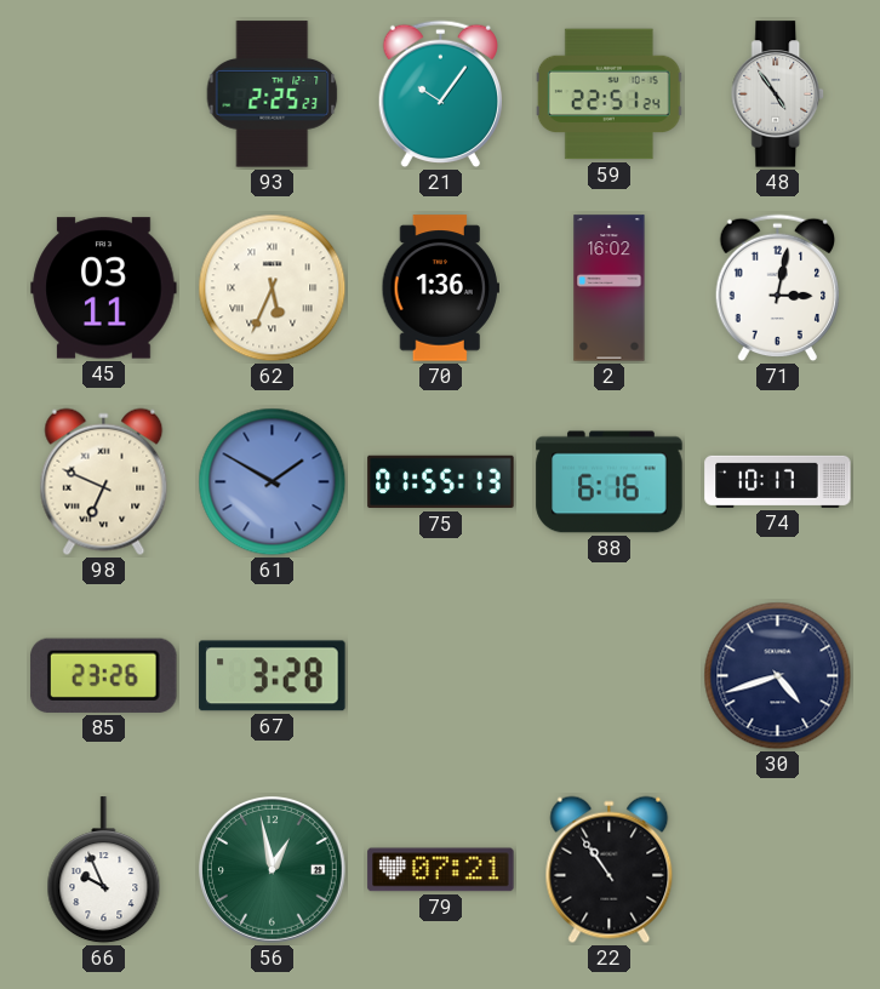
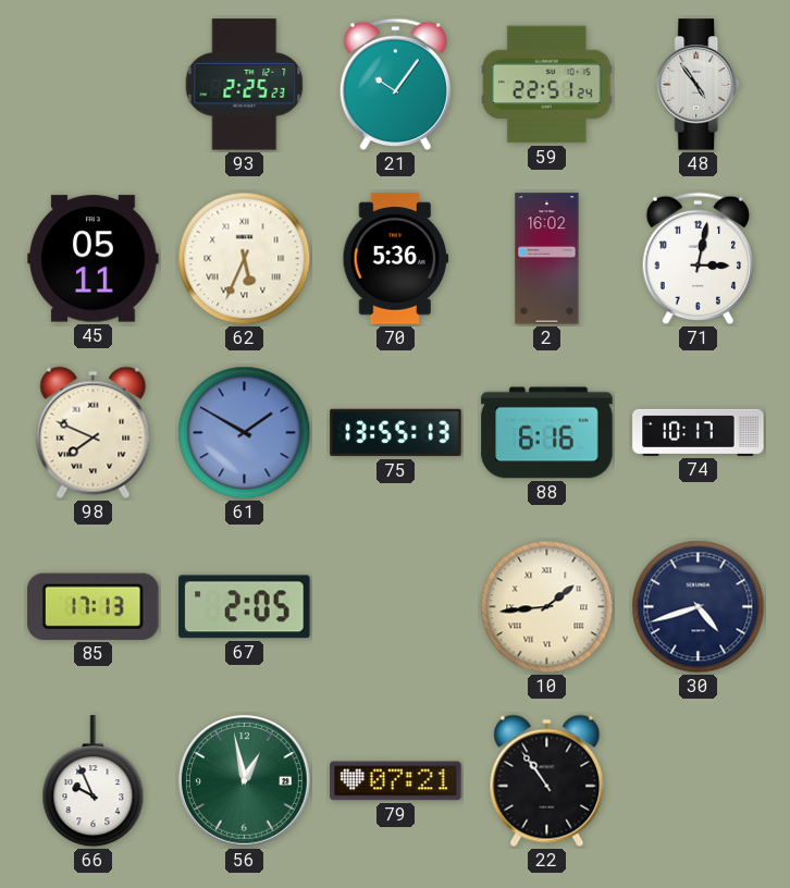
45: 03:11 -> 05:11
70: 1:36 -> 5:36
98: 6:49 -> 7:49
75: 01:55 -> 13:55
85: 23:26 -> 17:13
67: 3:28 -> 2:05
10: none -> 1:44
